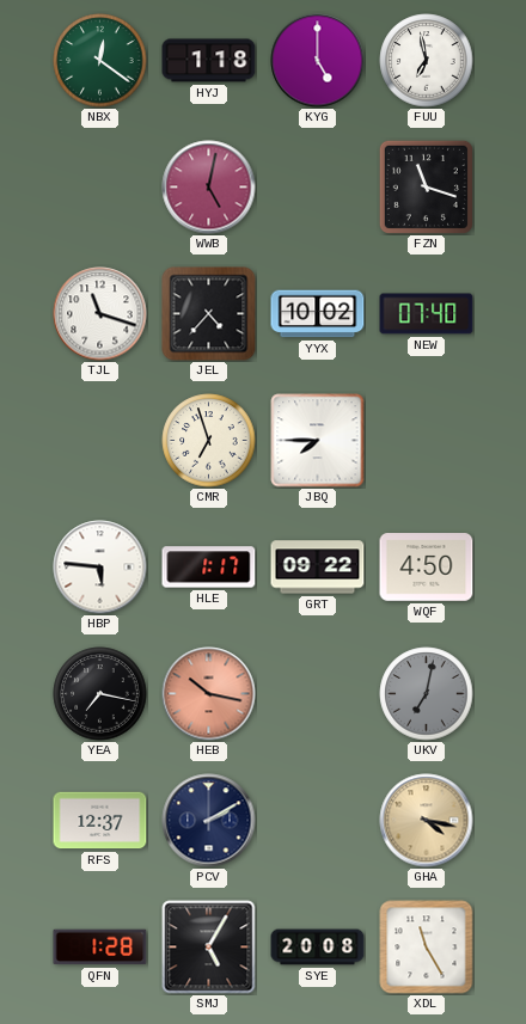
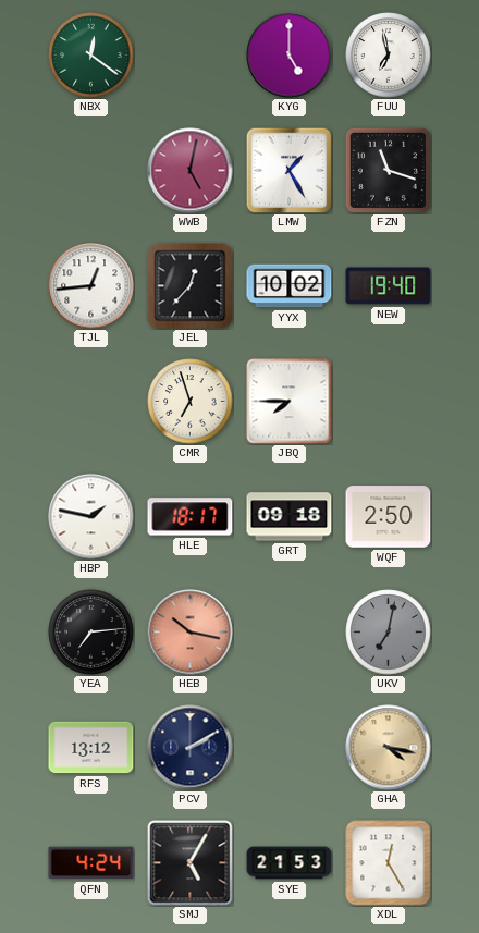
HYJ: 1:18 -> none
LMW: none -> 1:25
TJL: 11:18 -> 12:44
JEL: 4:37 -> 12:37
NEW: 07:40 -> 19:40
HBP: 5:46 -> 1:47
HLE: 1:17 -> 18:17
GRT: 09:22 -> 09:18
WQF: 4:50 -> 2:50
YEA: 7:17 -> 7:14
RFS: 12:37 -> 13:12
QFN: 1:28 -> 4:24
SYE: 20:08 -> 21:53
XDL: 11:25 -> 12:25
